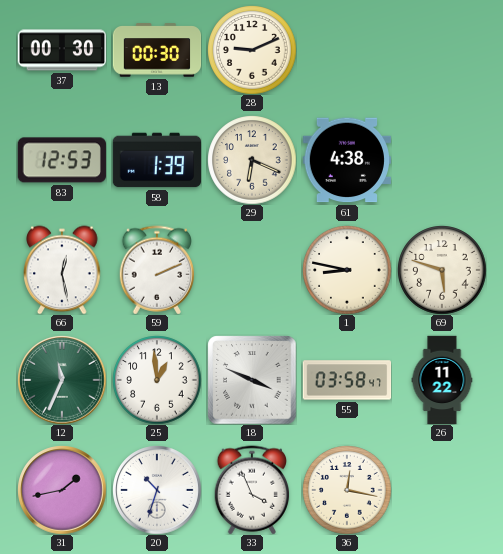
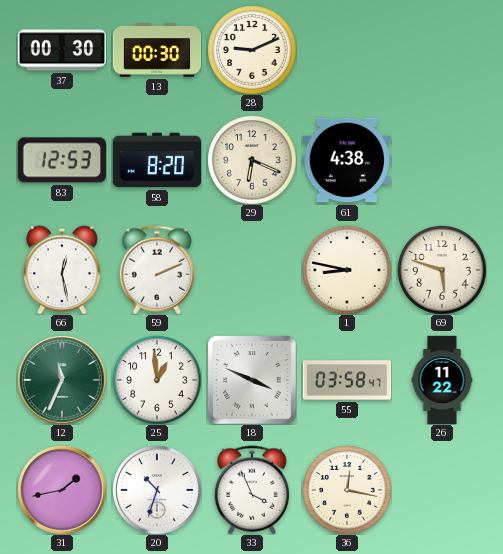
58: 1:39 -> 8:20
